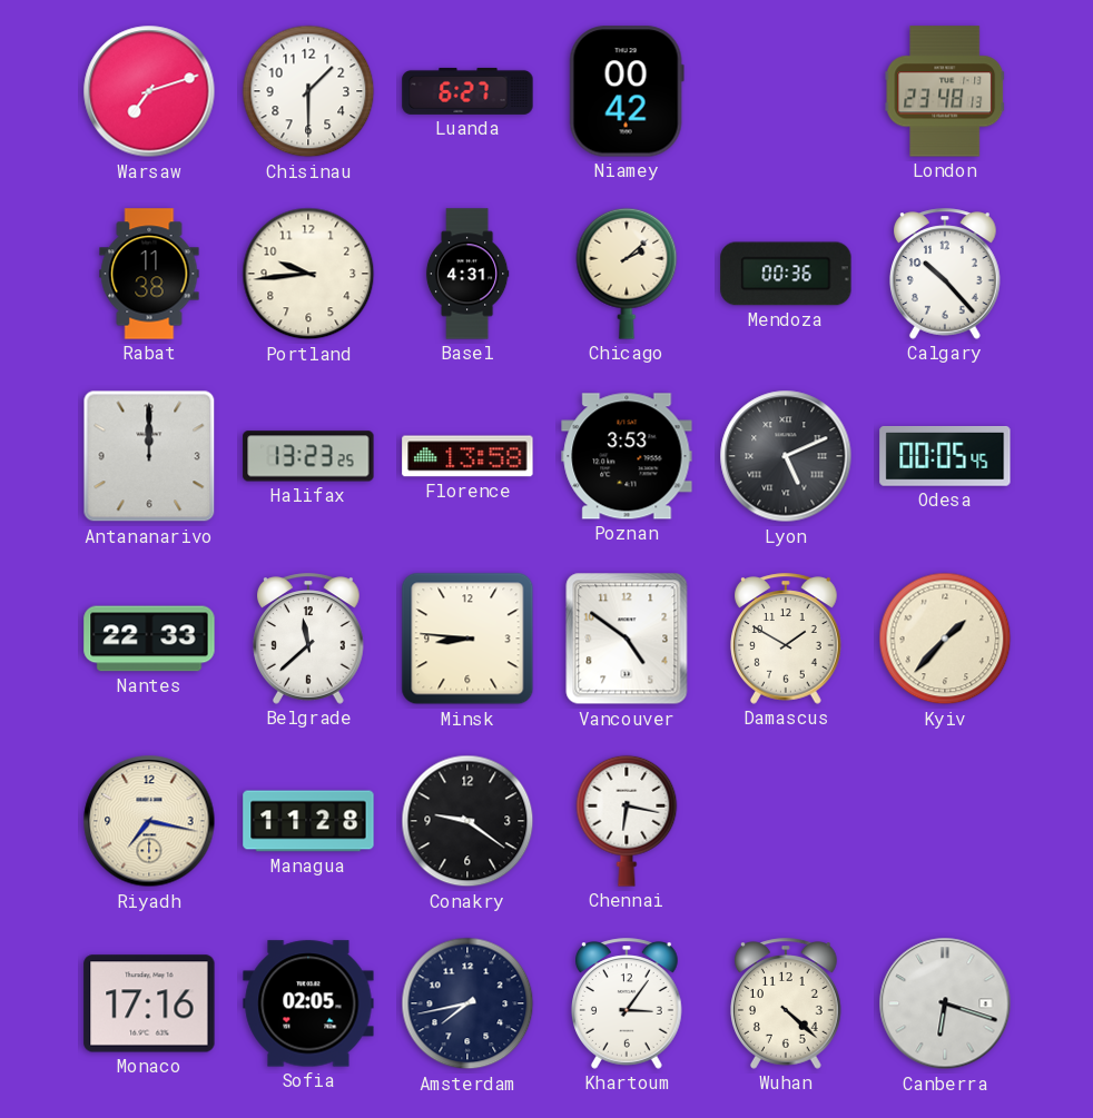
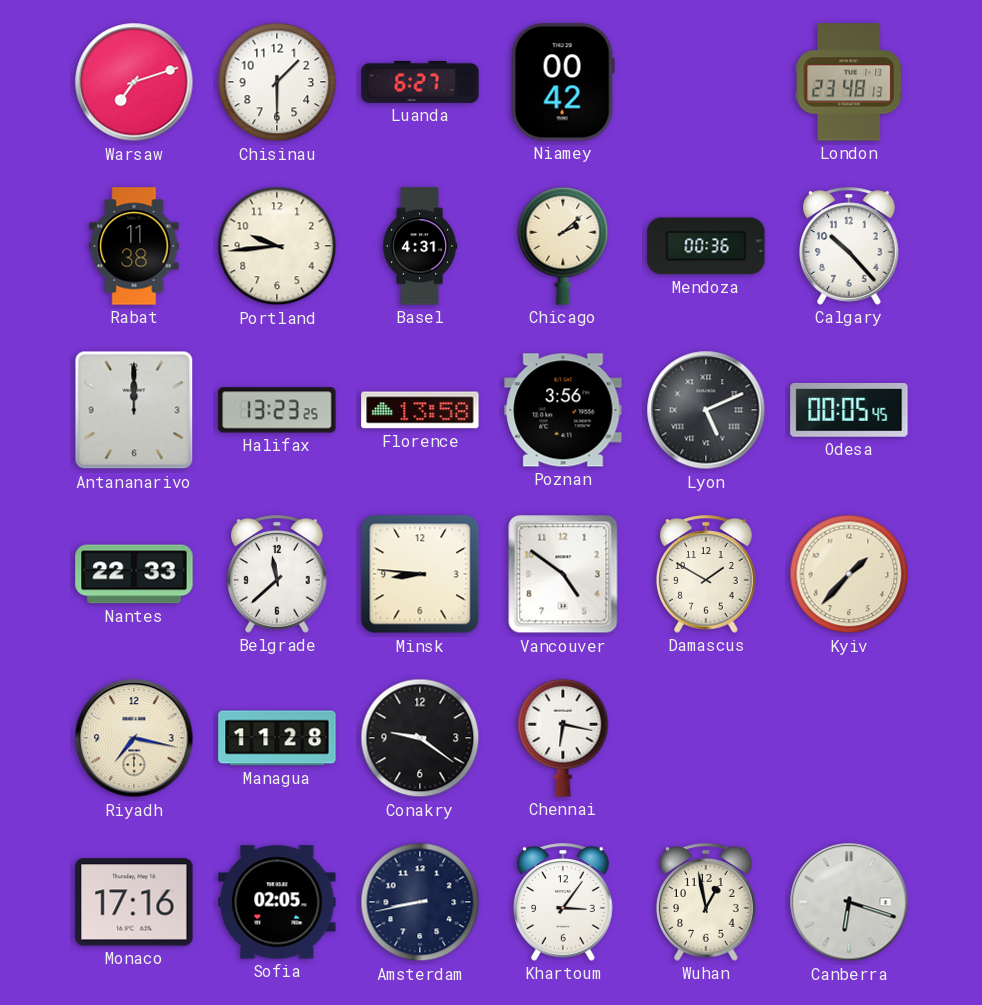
Poznan: 3:53 -> 3:56
Amsterdam: 7:43 -> 8:43
Wuhan: 4:22 -> 12:58
